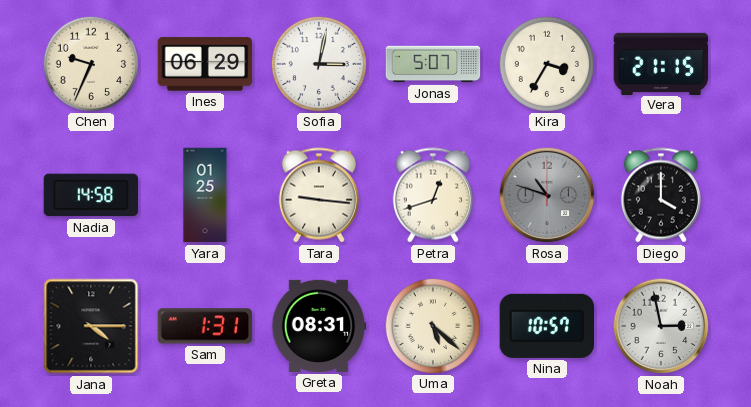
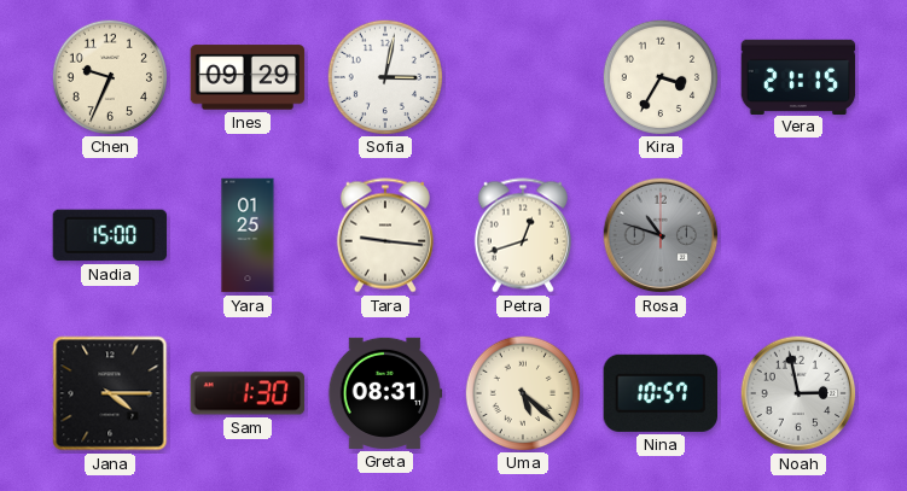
Ines: 06:29 -> 09:29
Jonas: 5:07 -> none
Nadia: 14:58 -> 15:00
Diego: 4:00 -> none
Sam: 1:31 -> 1:30
